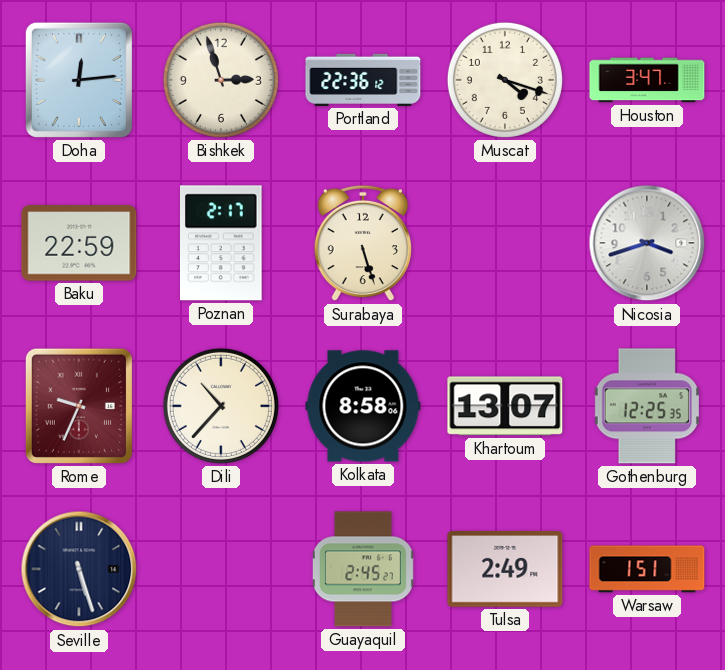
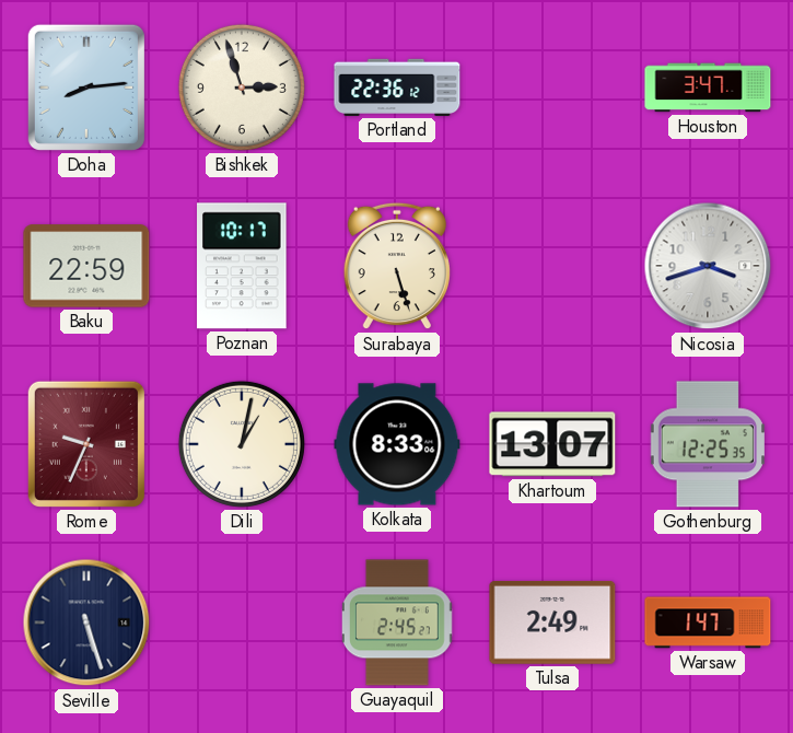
Doha: 12:14 -> 8:14
Muscat: 4:18 -> none
Poznan: 2:17 -> 10:17
Dili: 10:37 -> 1:02
Kolkata: 8:58 -> 8:33
Warsaw: 1:51 -> 1:47
